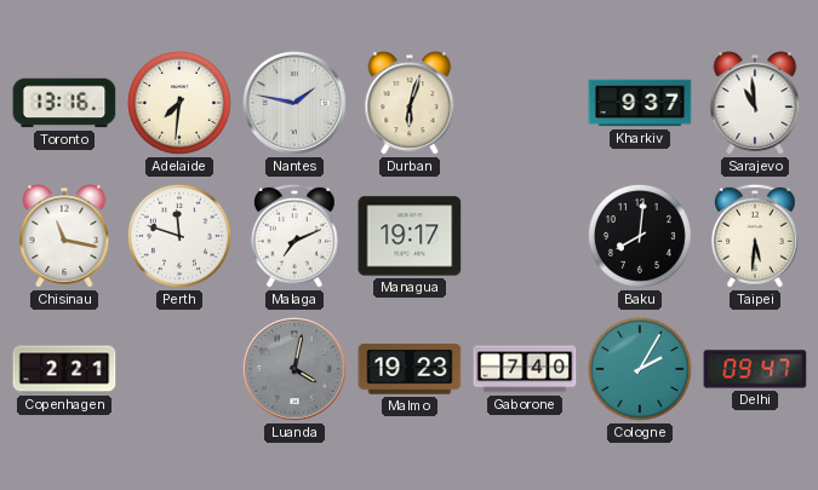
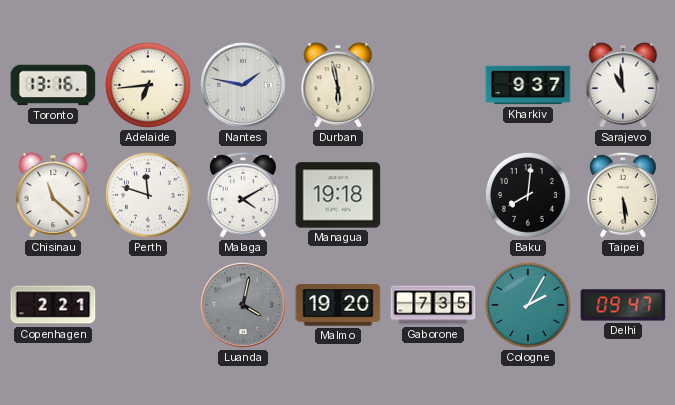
Adelaide: 7:31 -> 6:44
Durban: 6:03 -> 5:58
Chisinau: 11:17 -> 11:22
Malaga: 7:11 -> 4:10
Managua: 19:17 -> 19:18
Taipei: 5:31 -> 5:29
Malmo: 19:23 -> 19:20
Gaborone: 7:40 -> 7:35
